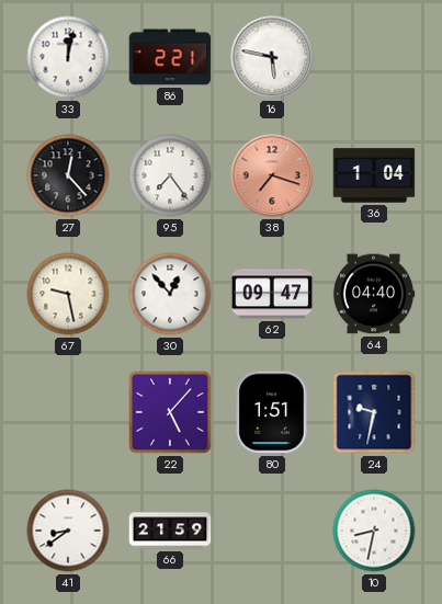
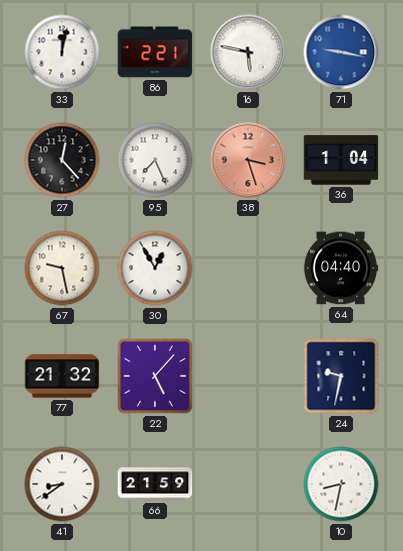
71: none -> 9:17
95: 7:24 -> 7:26
38: 7:18 -> 3:27
30: 12:53 -> 12:55
62: 09:47 -> none
77: none -> 21:32
80: 1:51 -> none
